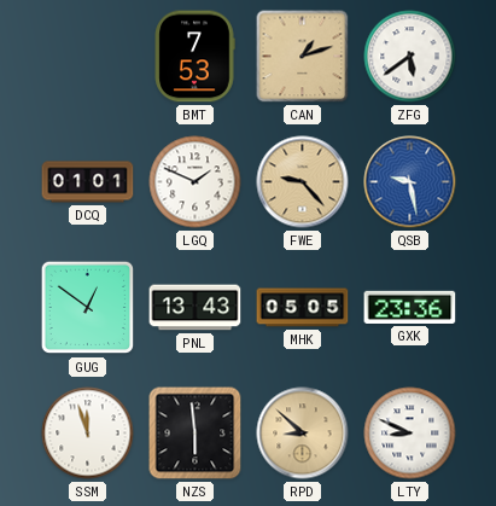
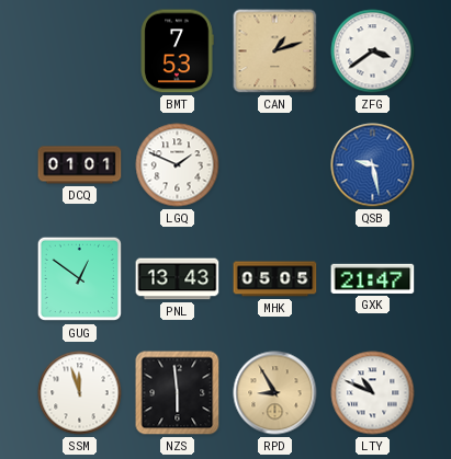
ZFG: 5:39 -> 3:39
FWE: 9:23 -> none
GXK: 23:36 -> 21:47
RPD: 8:52 -> 8:55
LTY: 8:49 -> 10:49
